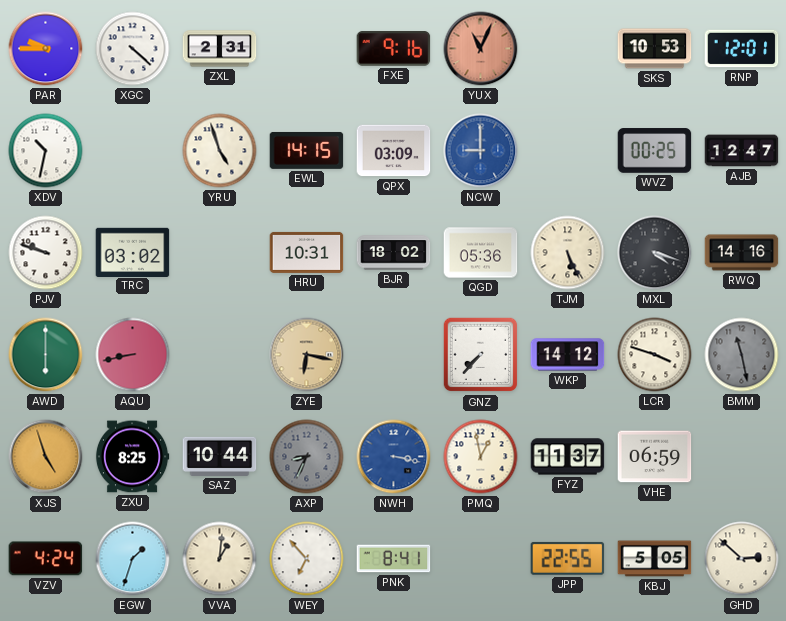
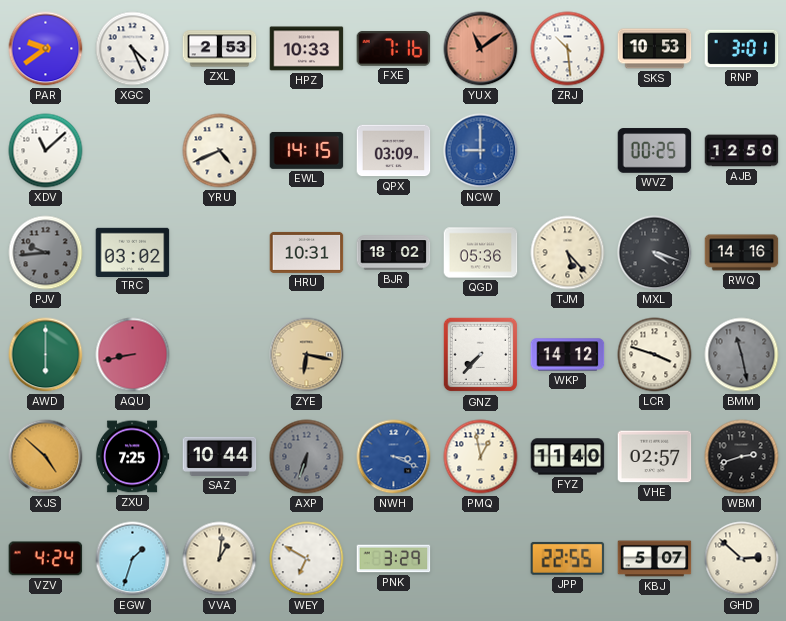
PAR: 9:45 -> 9:39
XGC: 4:22 -> 4:26
ZXL: 2:31 -> 2:53
HPZ: none -> 10:33
FXE: 9:16 -> 7:16
YUX: 11:04 -> 11:09
ZRJ: none -> 10:29
RNP: 12:01 -> 3:01
XDV: 10:32 -> 11:08
YRU: 4:57 -> 4:41
AJB: 12:47 -> 12:50
PJV: 9:48 -> 9:44
PJV dial: white -> grey
TJM: 5:26 -> 5:23
XJS: 4:57 -> 4:52
ZXU: 8:25 -> 7:25
AXP: 8:34 -> 6:33
NWH: 3:17 -> 3:19
FYZ: 11:37 -> 11:40
VHE: 06:59 -> 02:57
WBM: none -> 2:42
WEY: 6:53 -> 6:50
PNK: 8:41 -> 3:29
KBJ: 5:05 -> 5:07
